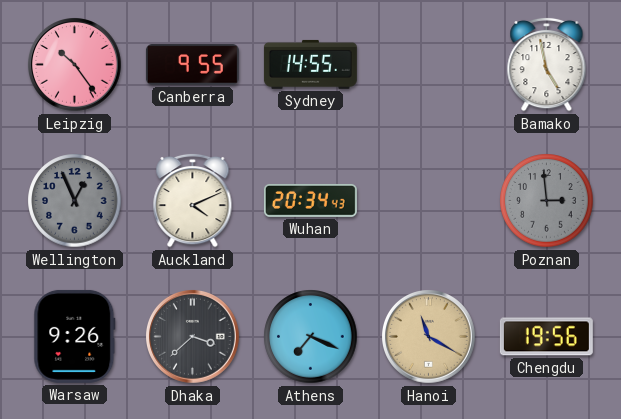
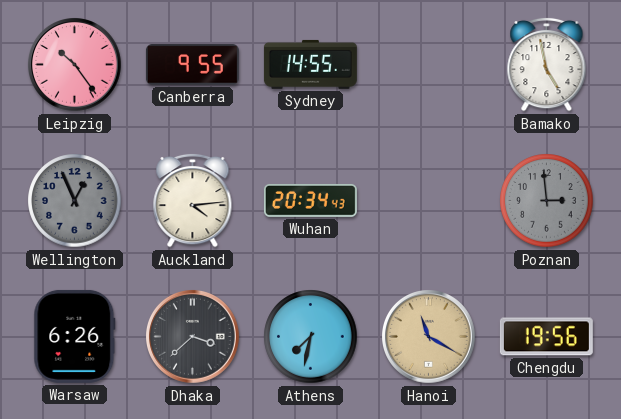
Auckland: 4:11 -> 4:14
Warsaw: 9:26 -> 6:26
Athens: 7:19 -> 7:32
